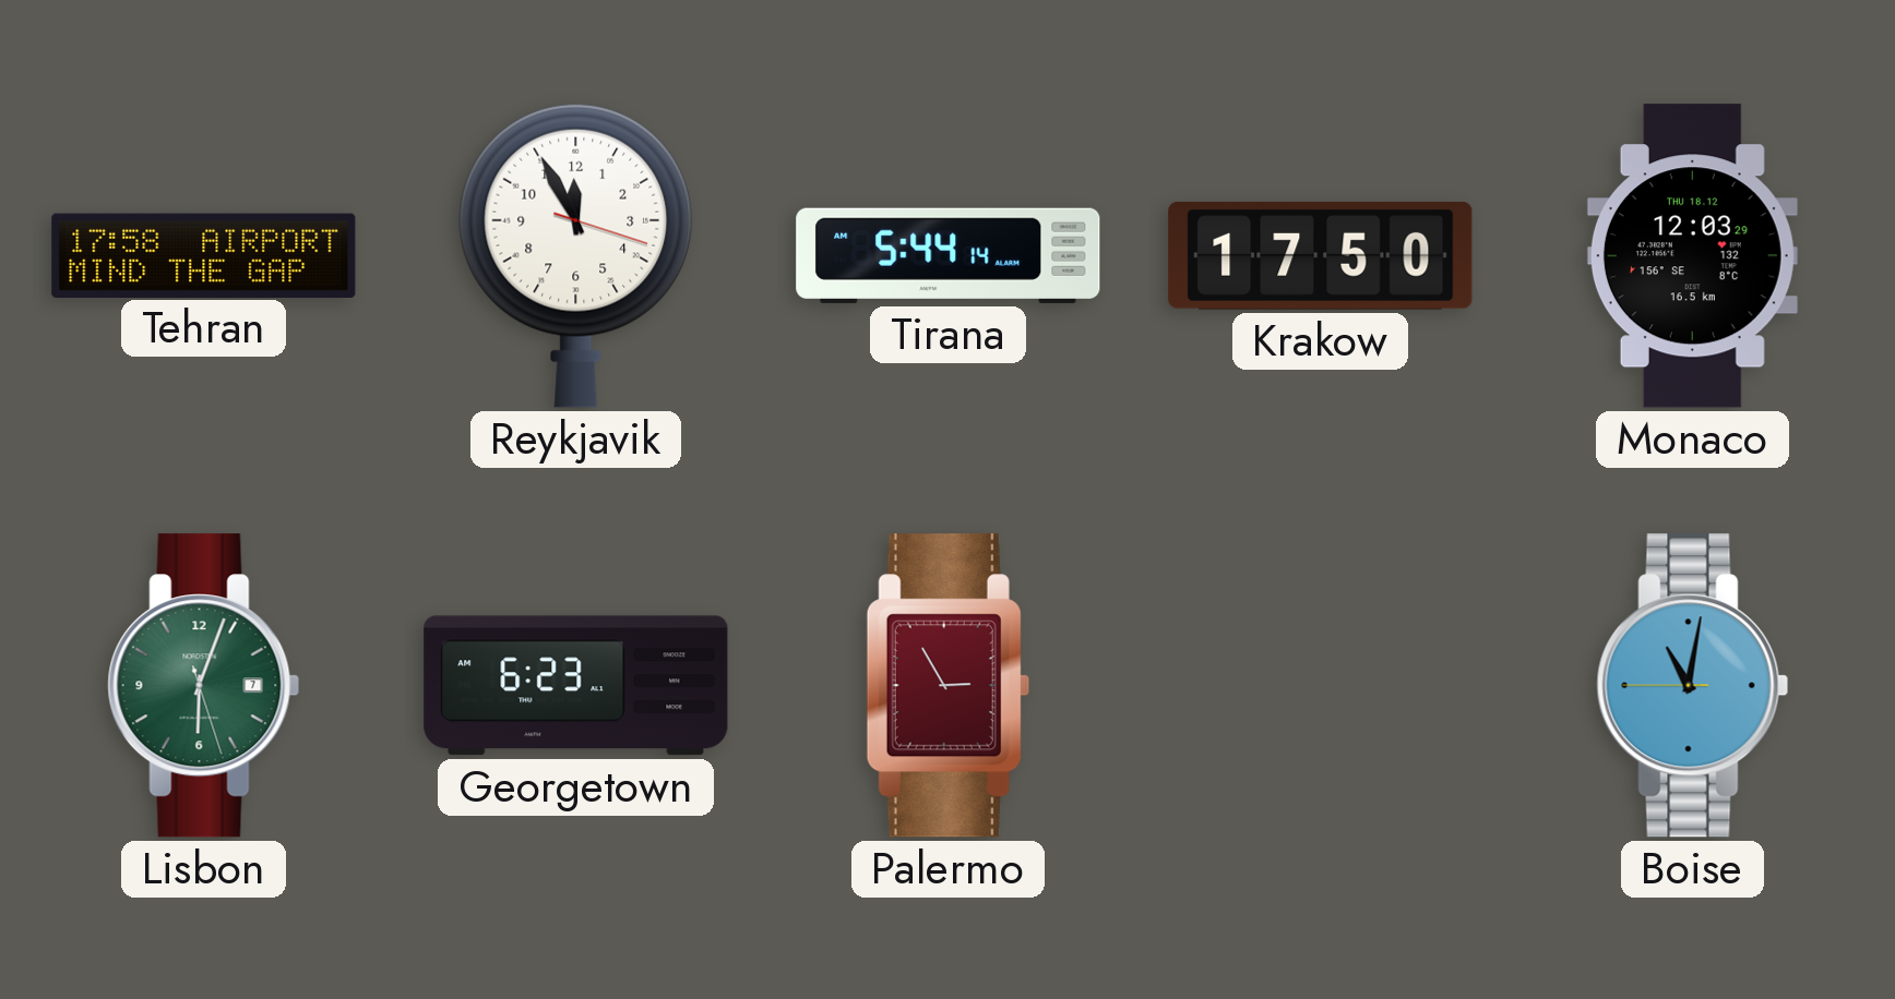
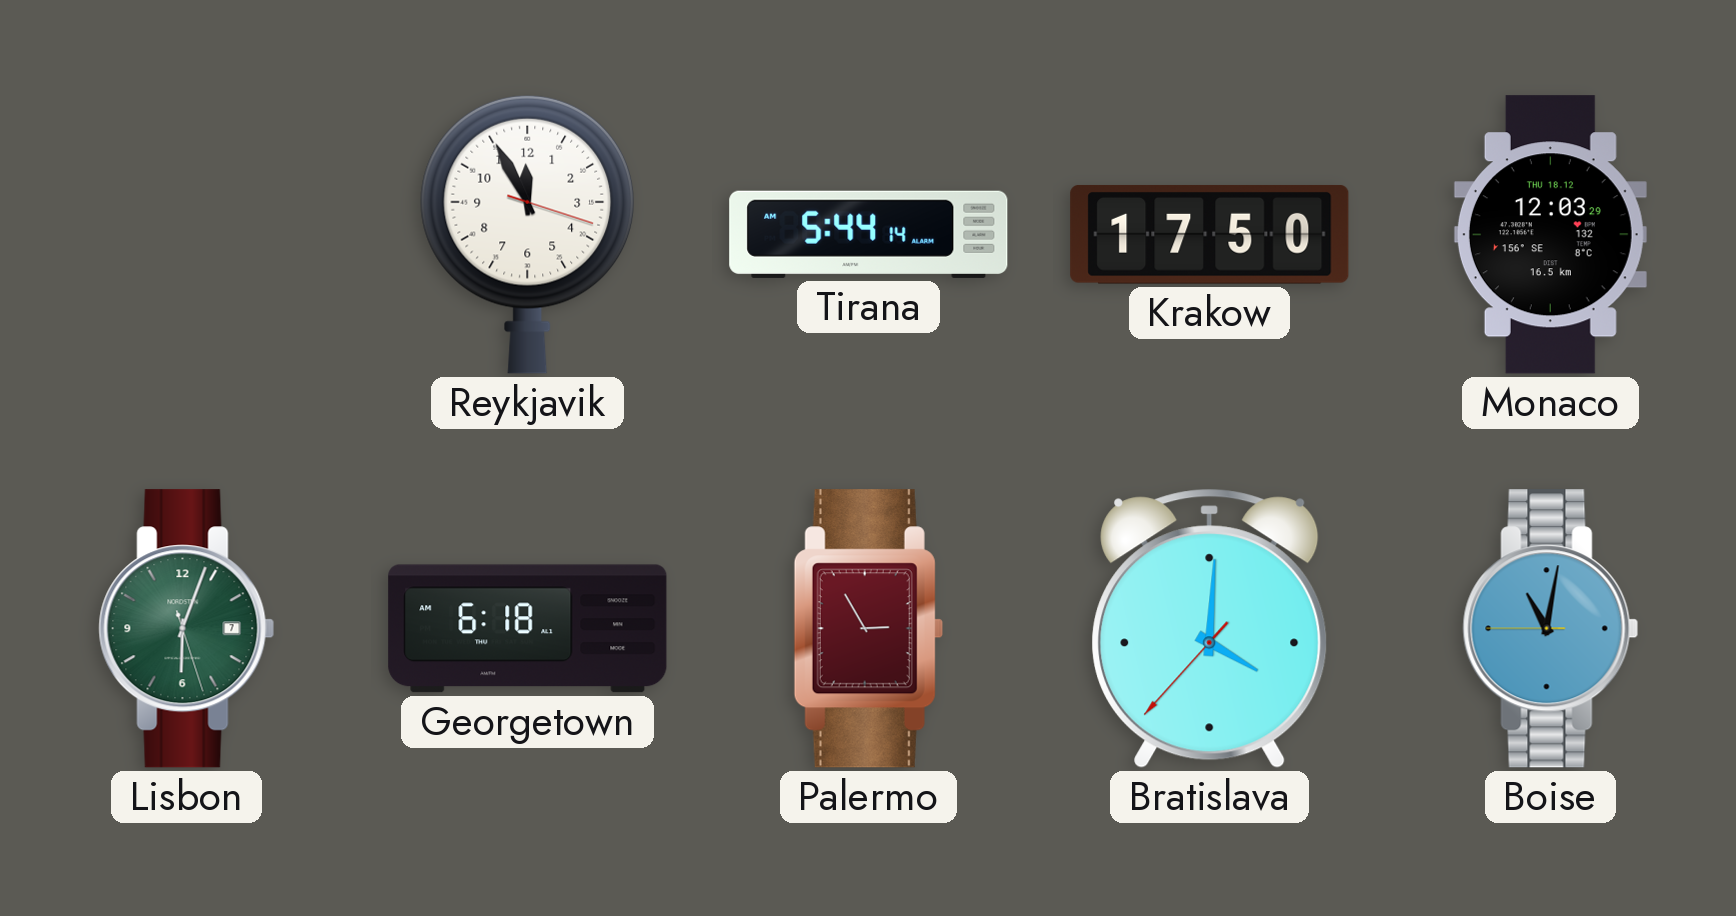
Tehran: 17:58 -> none
Georgetown: 6:23 -> 6:18
Bratislava: none -> 4:00
